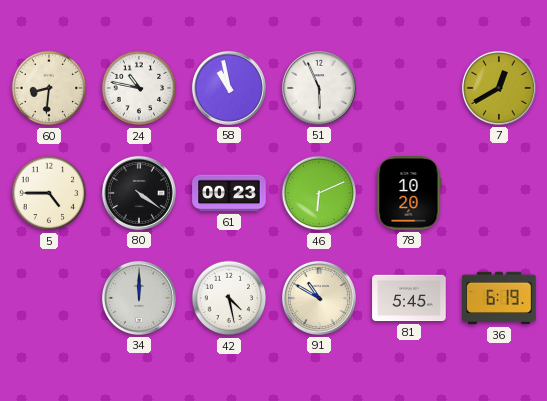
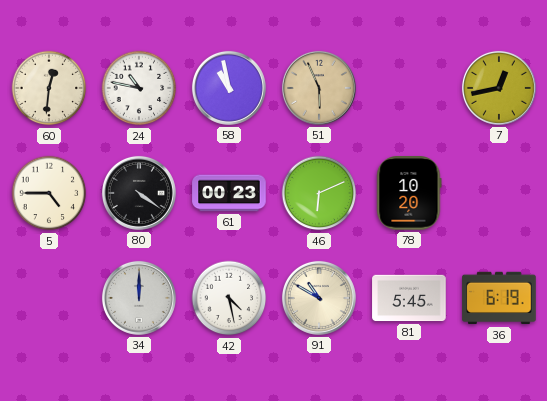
60: 8:31 -> 12:31
51 dial: white -> champagne
7: 12:40 -> 12:43
